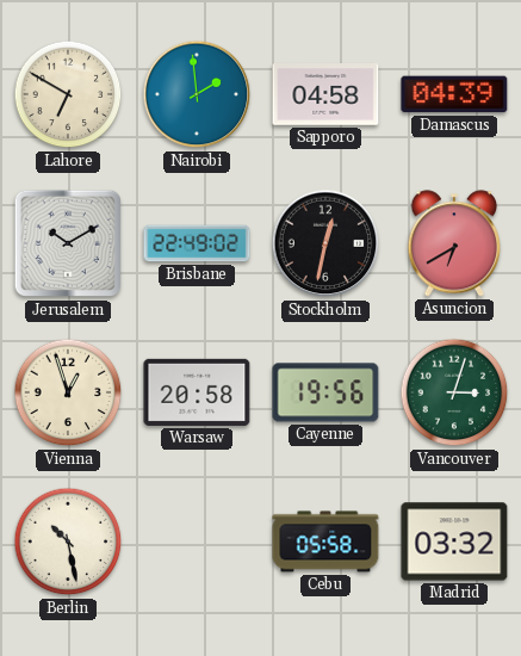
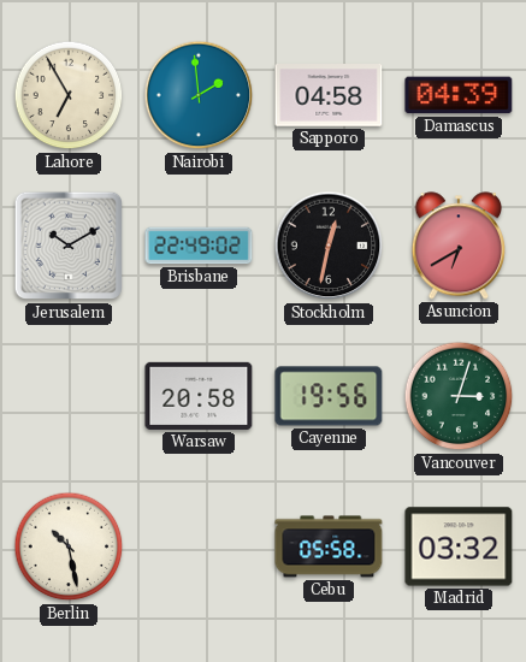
Lahore: 6:50 -> 6:55
Vienna: 12:57 -> none
